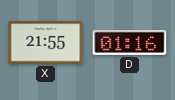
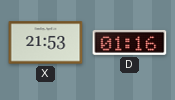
X: 21:55 -> 21:53
